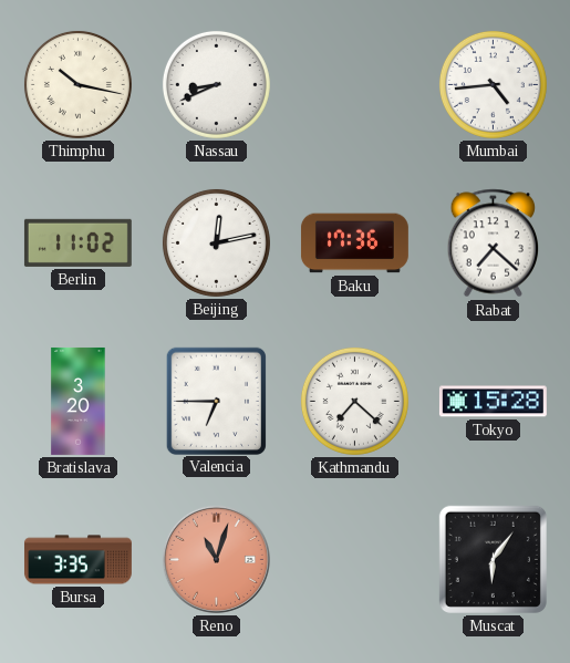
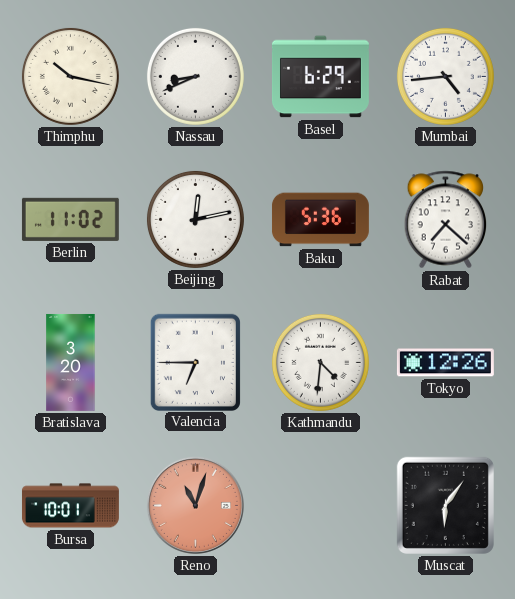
Basel: none -> 6:29
Baku: 17:36 -> 5:36
Kathmandu: 7:22 -> 4:31
Tokyo: 15:28 -> 12:26
Bursa: 3:35 -> 10:01
